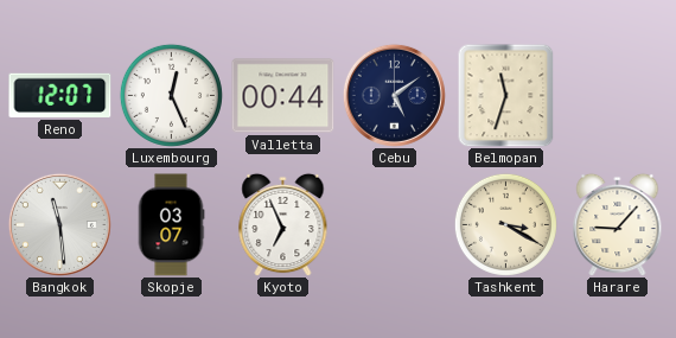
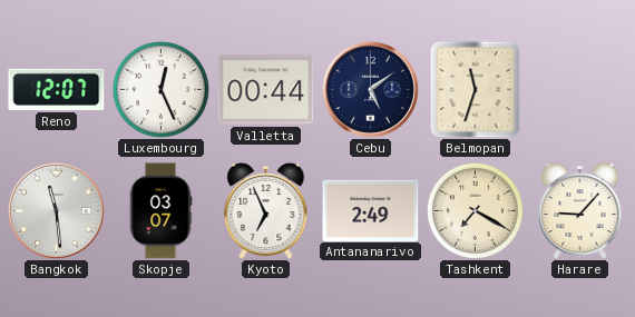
Antananarivo: none -> 2:49
Tashkent: 3:20 -> 7:20
